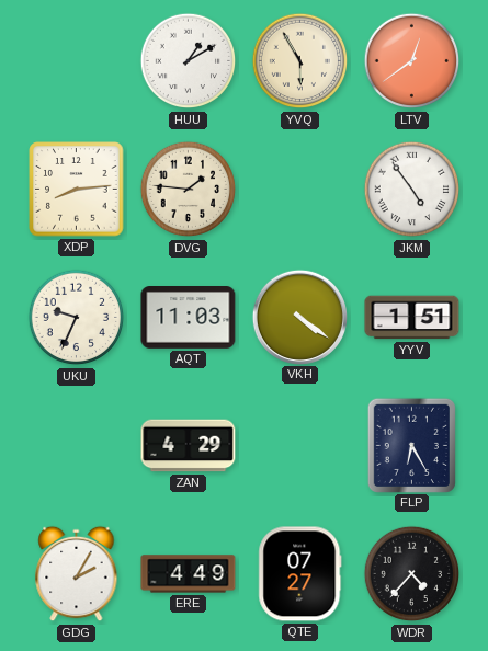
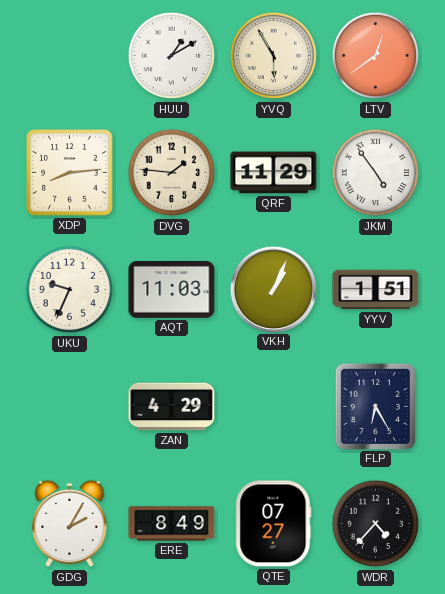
QRF: none -> 11:29
VKH: 4:21 -> 1:04
ERE: 4:49 -> 8:49
